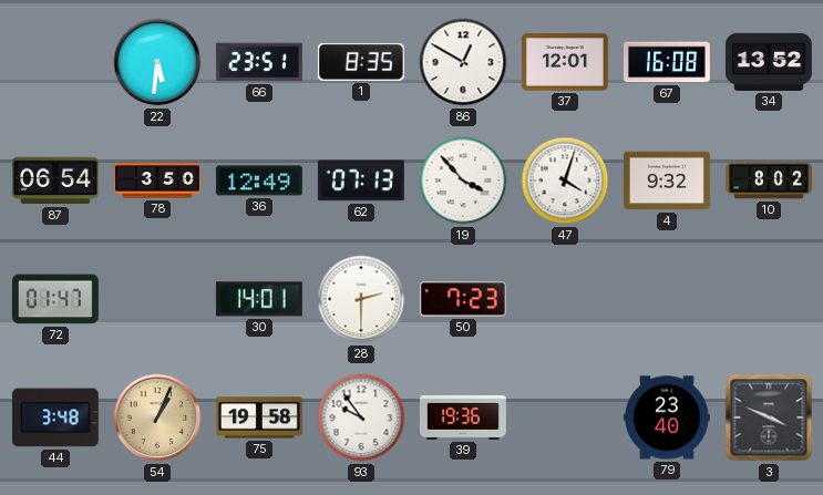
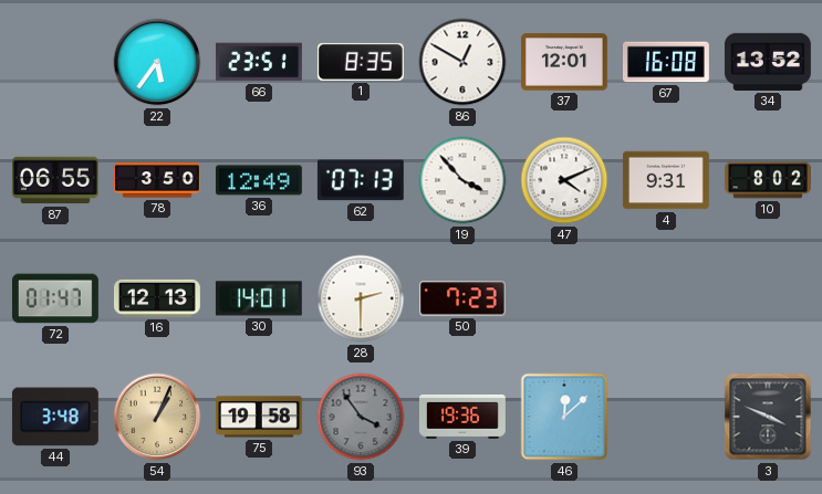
22: 5:31 -> 5:36
87: 06:54 -> 06:55
47: 4:03 -> 4:11
4: 9:32 -> 9:31
16: none -> 12:13
93: 9:54 -> 3:54
93 dial: white -> grey
46: none -> 12:08
79: 23:40 -> none
